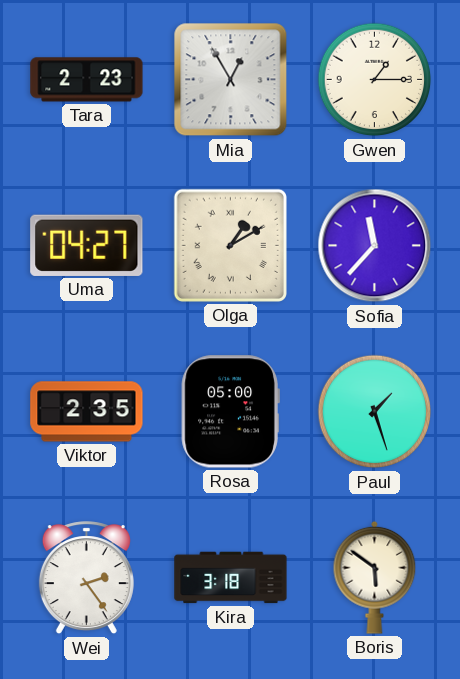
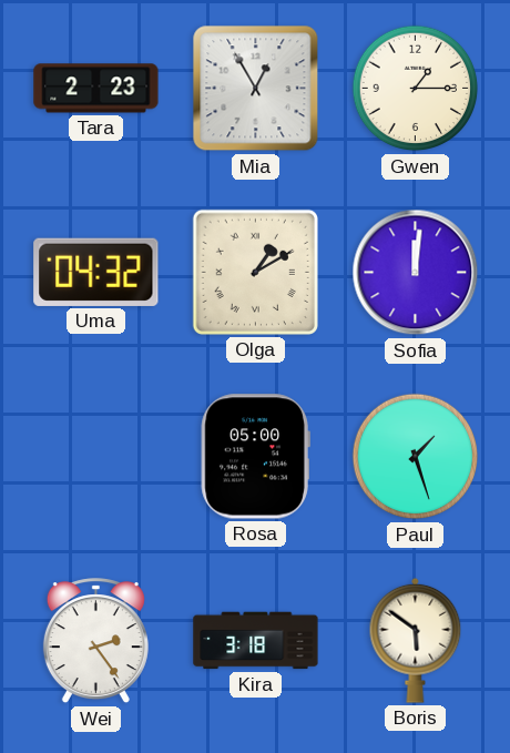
Uma: 04:27 -> 04:32
Sofia: 11:37 -> 12:01
Viktor: 2:35 -> none
